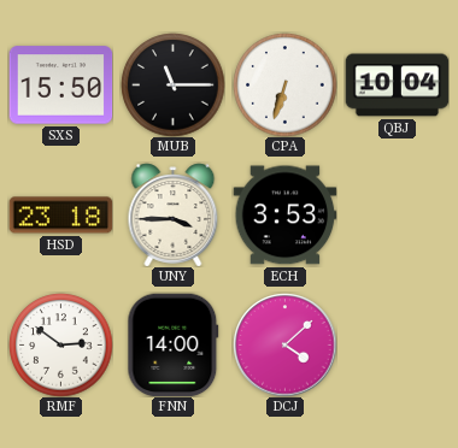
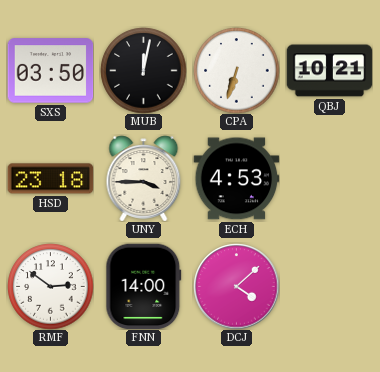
SXS: 15:50 -> 03:50
MUB: 11:15 -> 12:02
QBJ: 10:04 -> 10:21
ECH: 3:53 -> 4:53
